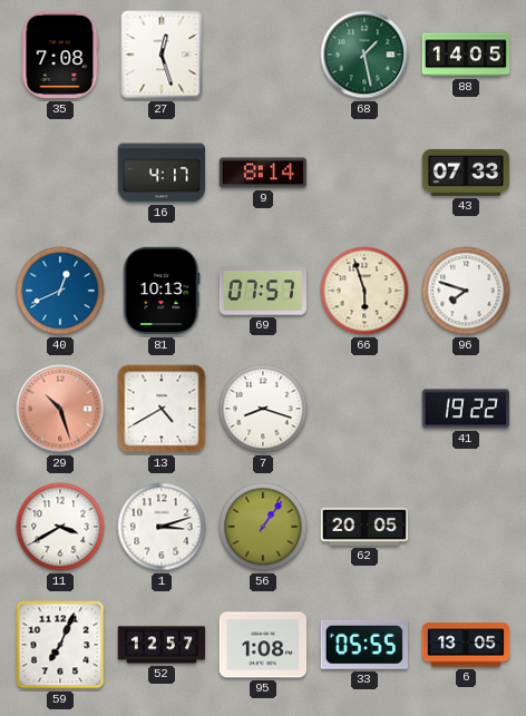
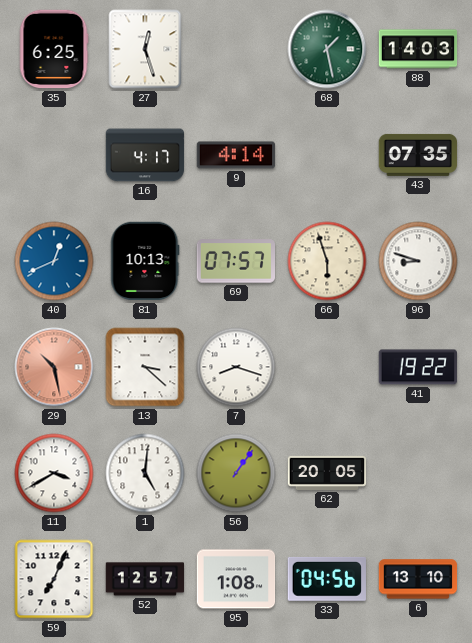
35: 7:08 -> 6:25
88: 14:05 -> 14:03
9: 8:14 -> 4:14
43: 07:33 -> 07:35
96: 7:48 -> 8:48
29: 10:27 -> 10:28
13: 4:40 -> 3:22
1: 3:12 -> 5:01
33: 05:55 -> 04:56
6: 13:05 -> 13:10
